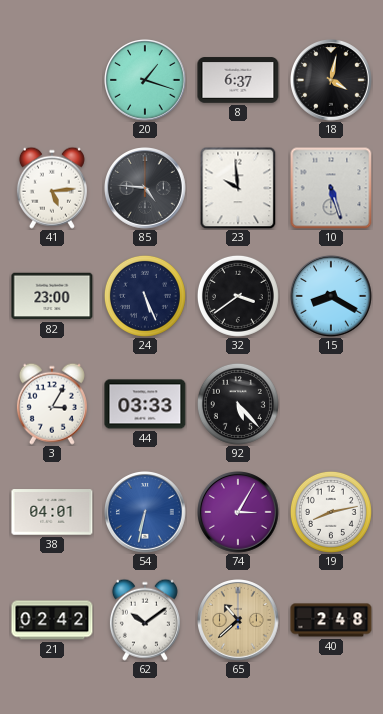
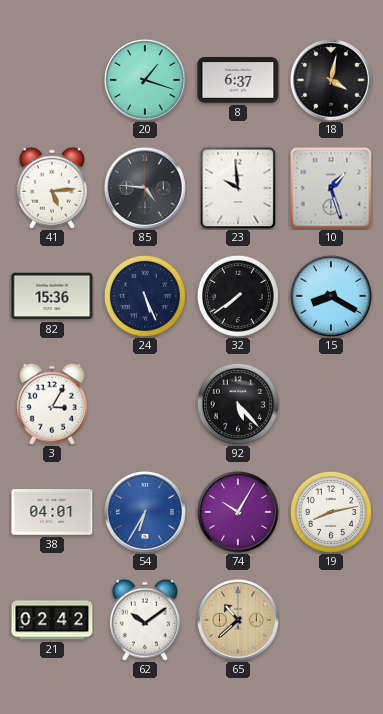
10: 5:27 -> 1:27
82: 23:00 -> 15:36
32: 3:39 -> 7:39
44: 03:33 -> none
54: 6:32 -> 6:35
74: 3:05 -> 10:05
40: 2:48 -> none
